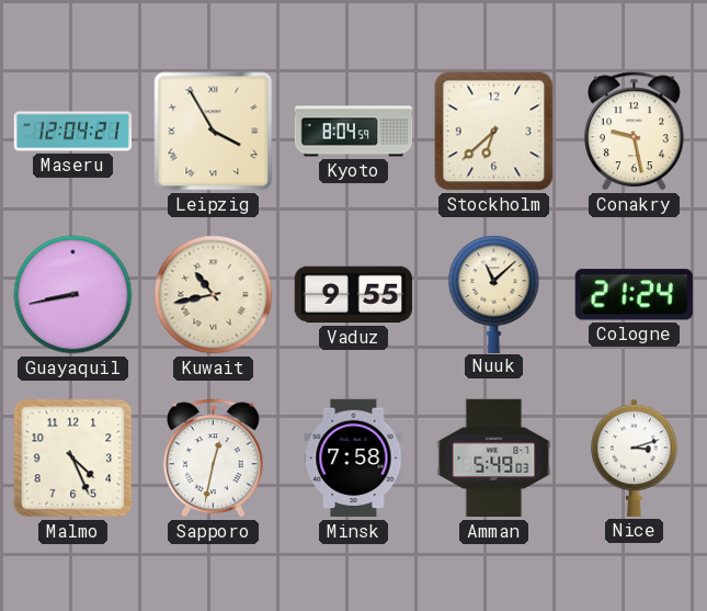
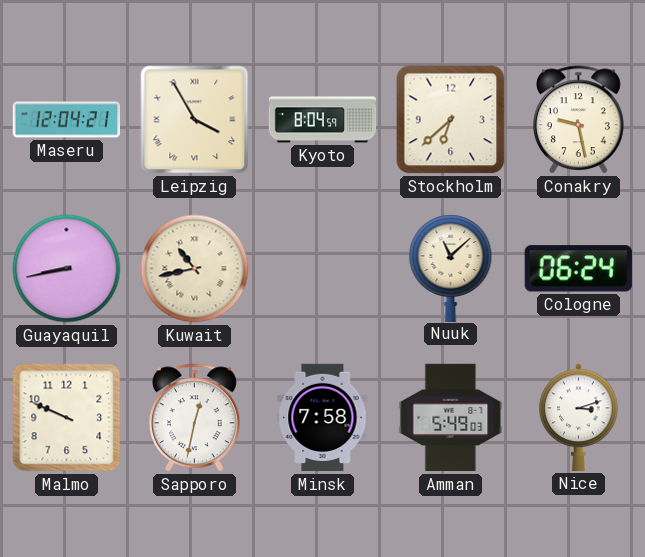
Vaduz: 9:55 -> none
Cologne: 21:24 -> 06:24
Malmo: 4:26 -> 9:49
